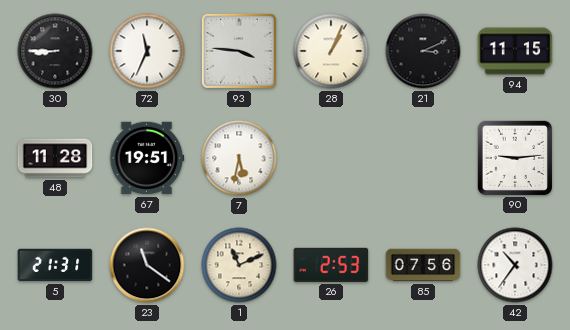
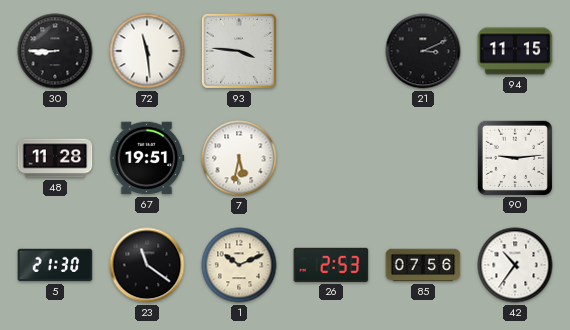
72: 11:34 -> 11:29
28: 1:04 -> none
5: 21:31 -> 21:30
1: 11:11 -> 10:11
